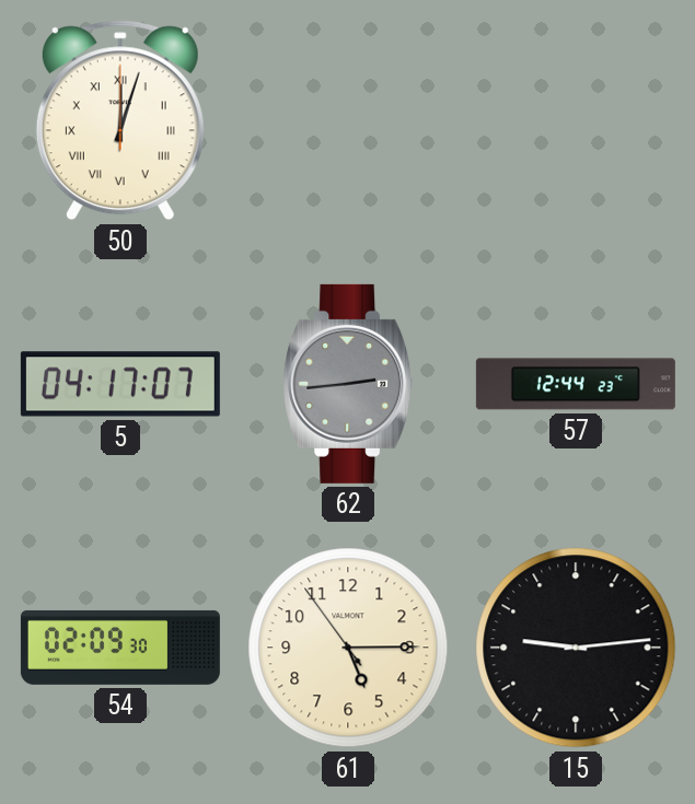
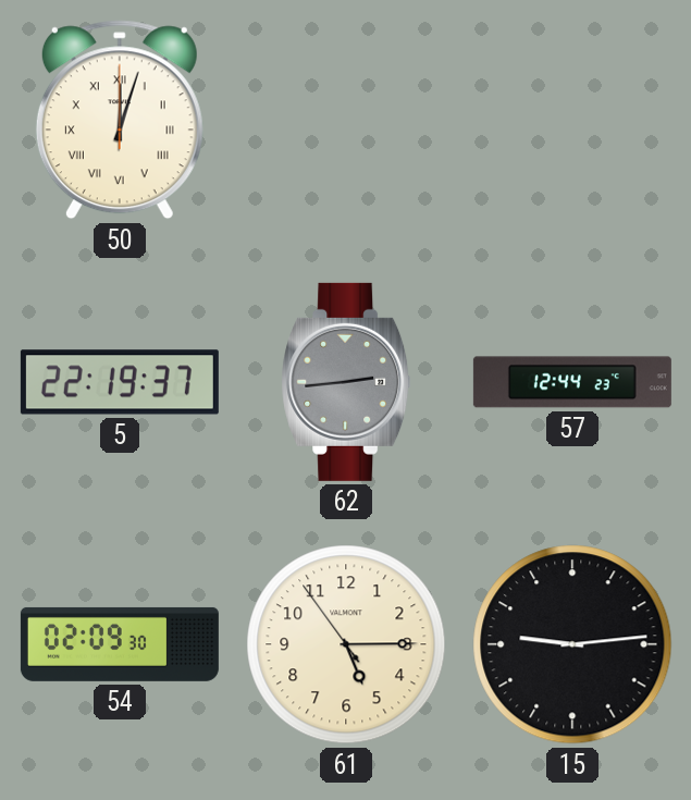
5: 04:17 -> 22:19
